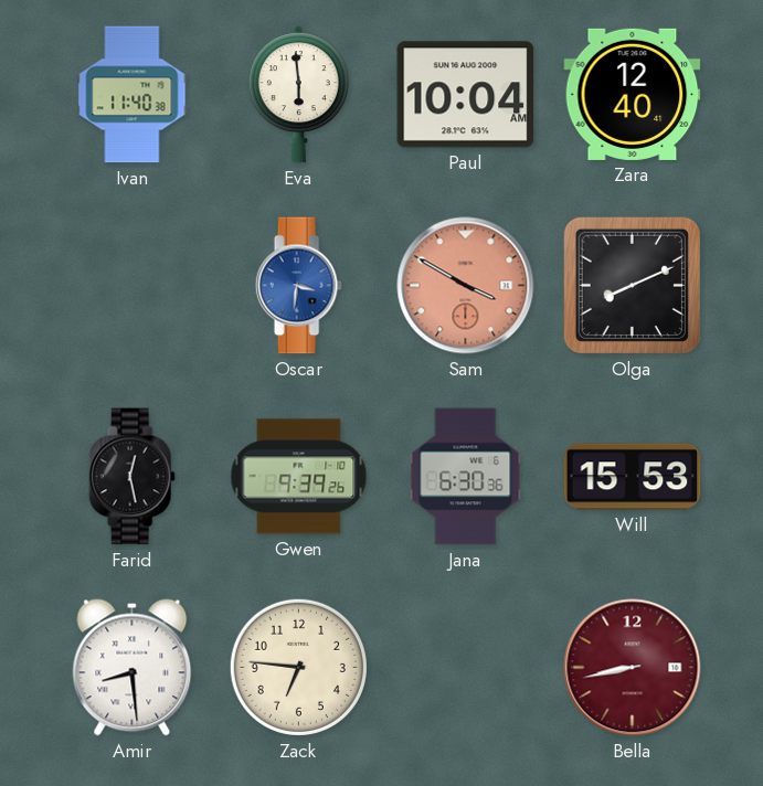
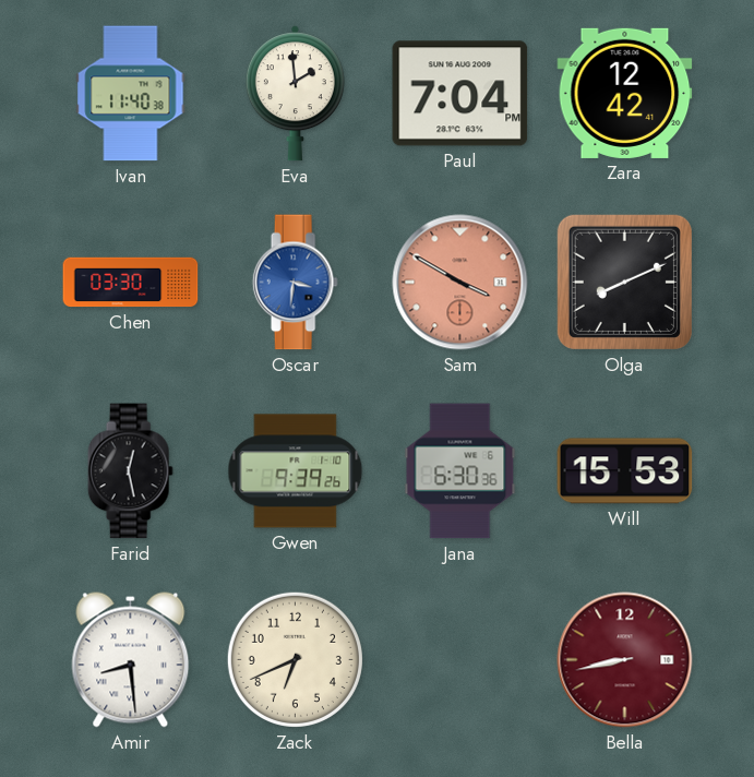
Eva: 5:59 -> 1:59
Paul: 10:04 -> 7:04
Zara: 12:40 -> 12:42
Chen: none -> 03:30
Zack: 6:46 -> 6:41
